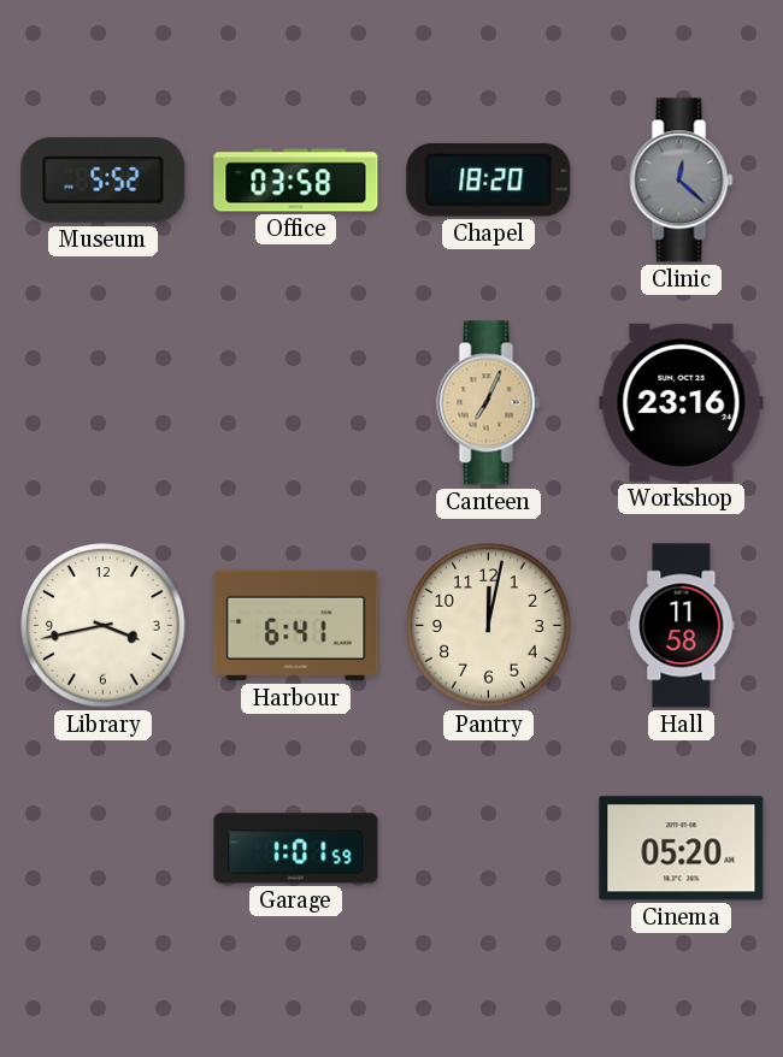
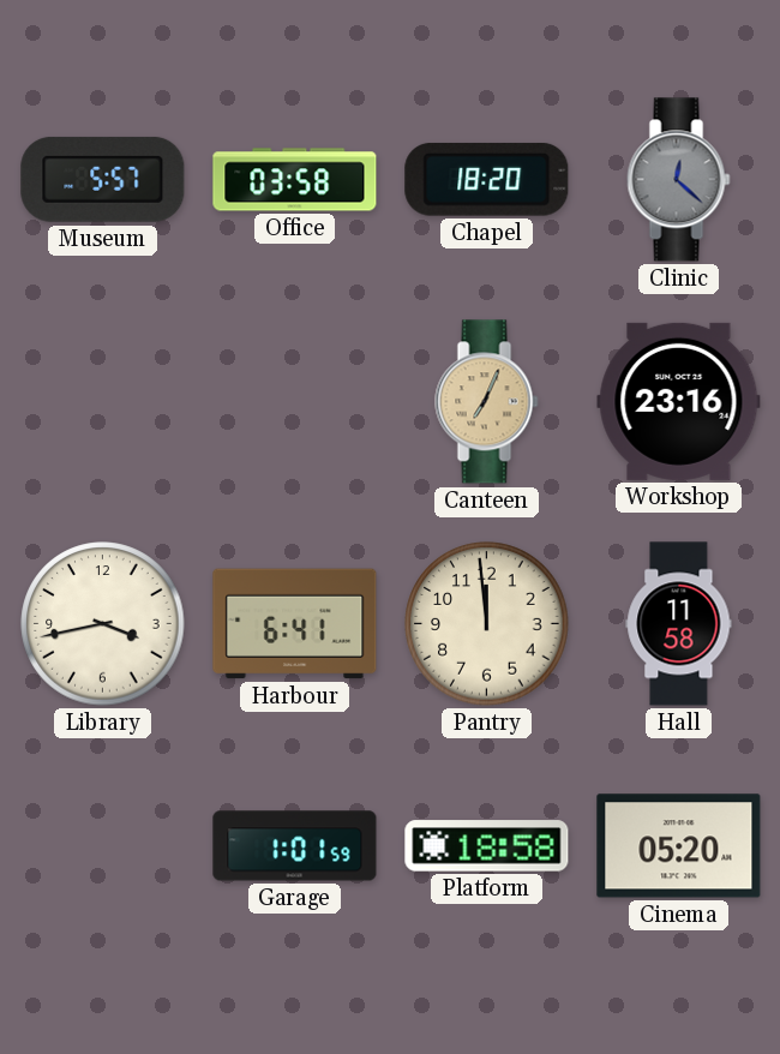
Museum: 5:52 -> 5:57
Pantry: 12:02 -> 11:59
Platform: none -> 18:58
